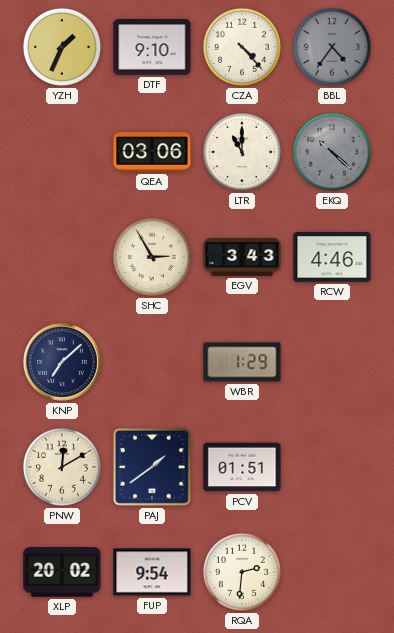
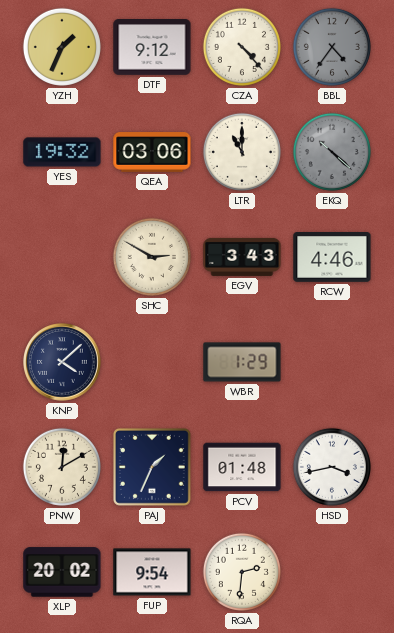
DTF: 9:10 -> 9:12
YES: none -> 19:32
SHC: 2:55 -> 2:50
KNP: 7:08 -> 4:08
PAJ: 1:39 -> 1:34
PCV: 01:51 -> 01:48
HSD: none -> 3:43
